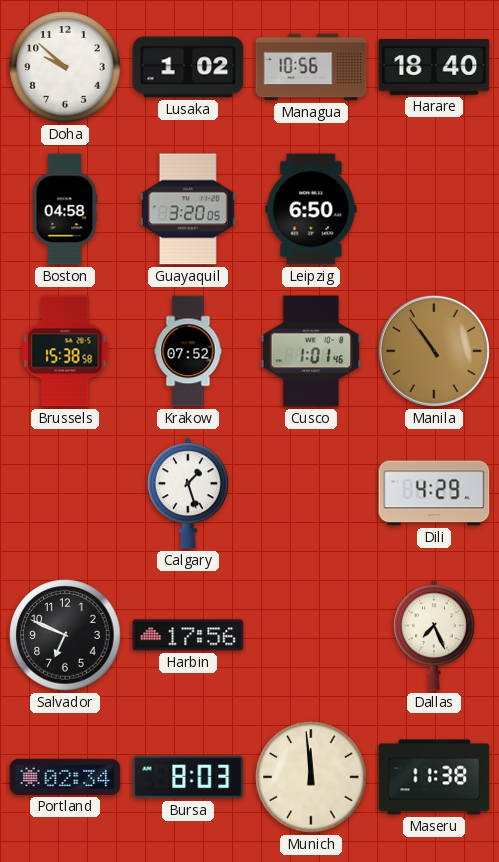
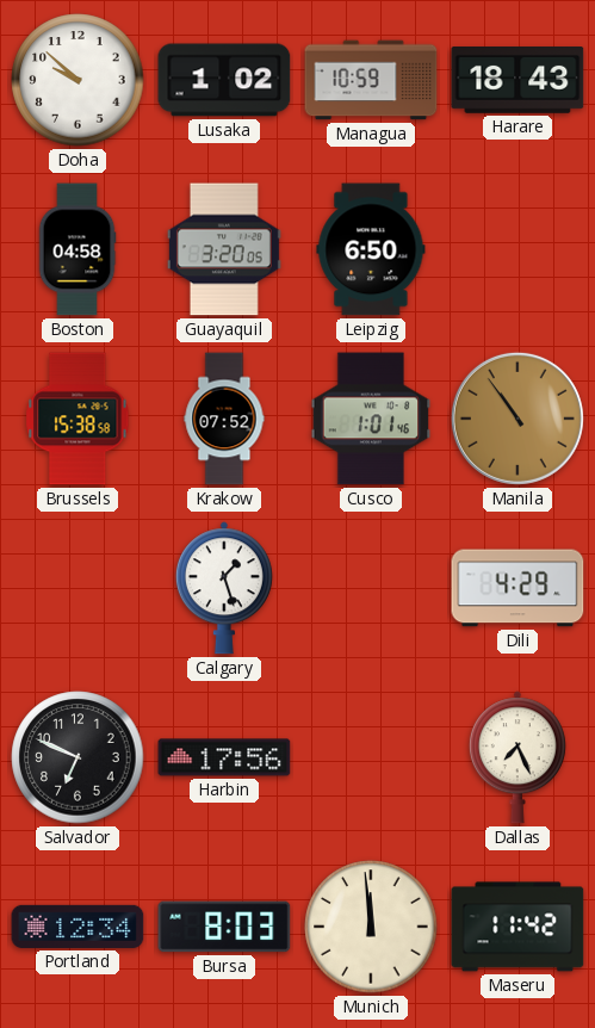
Managua: 10:56 -> 10:59
Harare: 18:40 -> 18:43
Portland: 02:34 -> 12:34
Maseru: 11:38 -> 11:42
